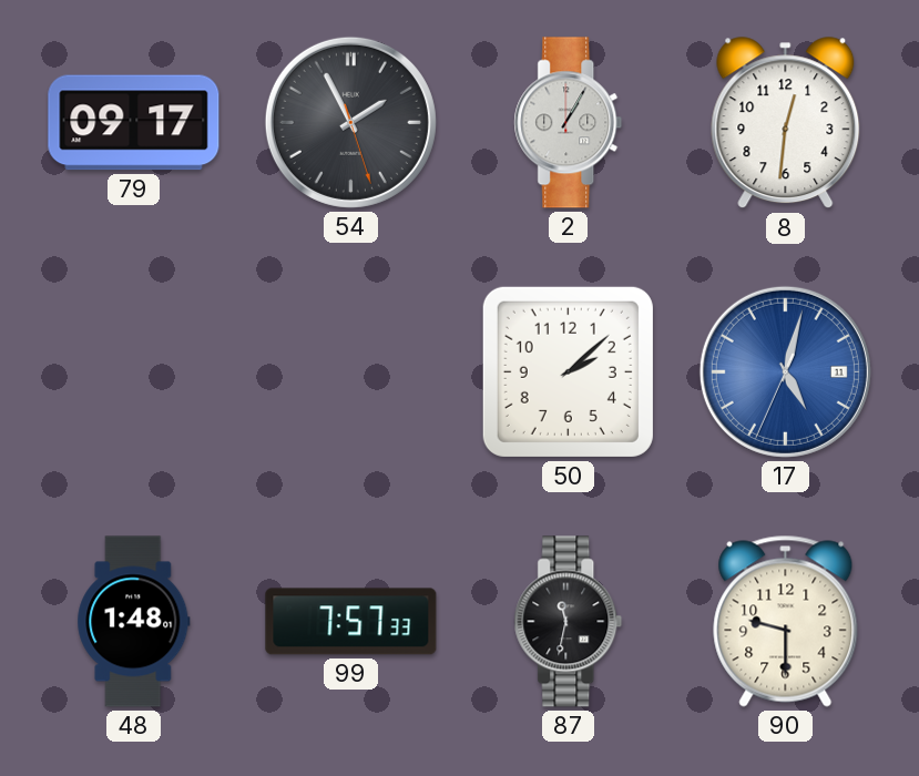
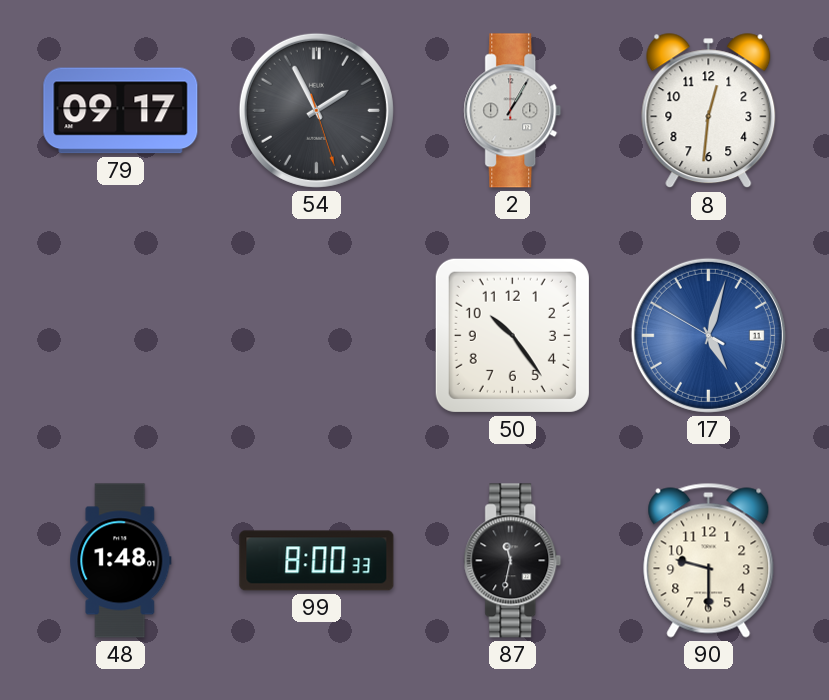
50: 2:08 -> 10:24
17: 5:02:34 -> 5:02:50
99: 7:57 -> 8:00
